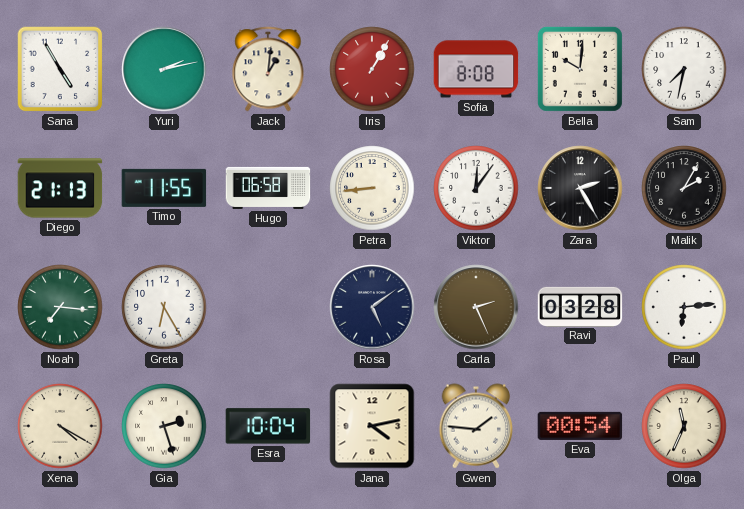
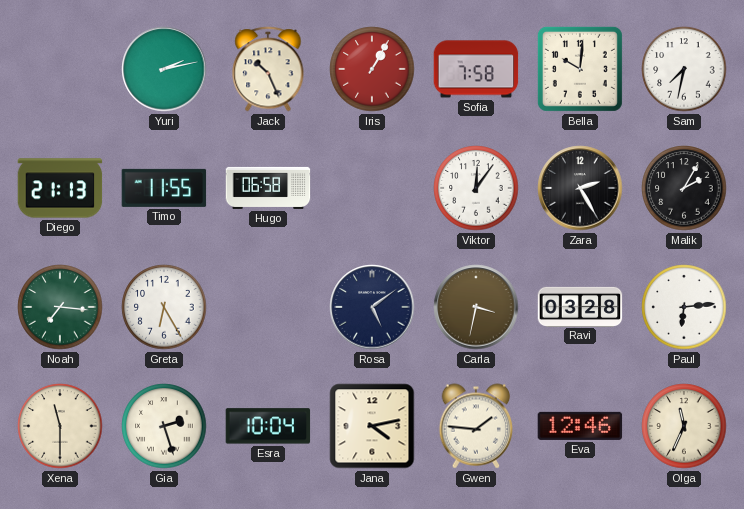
Sana: 4:55 -> none
Jack: 1:01 -> 10:26
Sofia: 8:08 -> 7:58
Petra: 8:44 -> none
Carla: 2:26 -> 3:32
Xena: 4:20 -> 11:30
Eva: 00:54 -> 12:46
